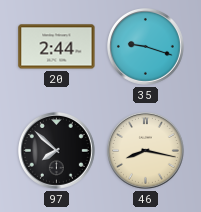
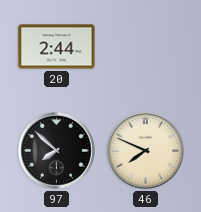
35: 9:18 -> none
46: 8:17 -> 7:49
